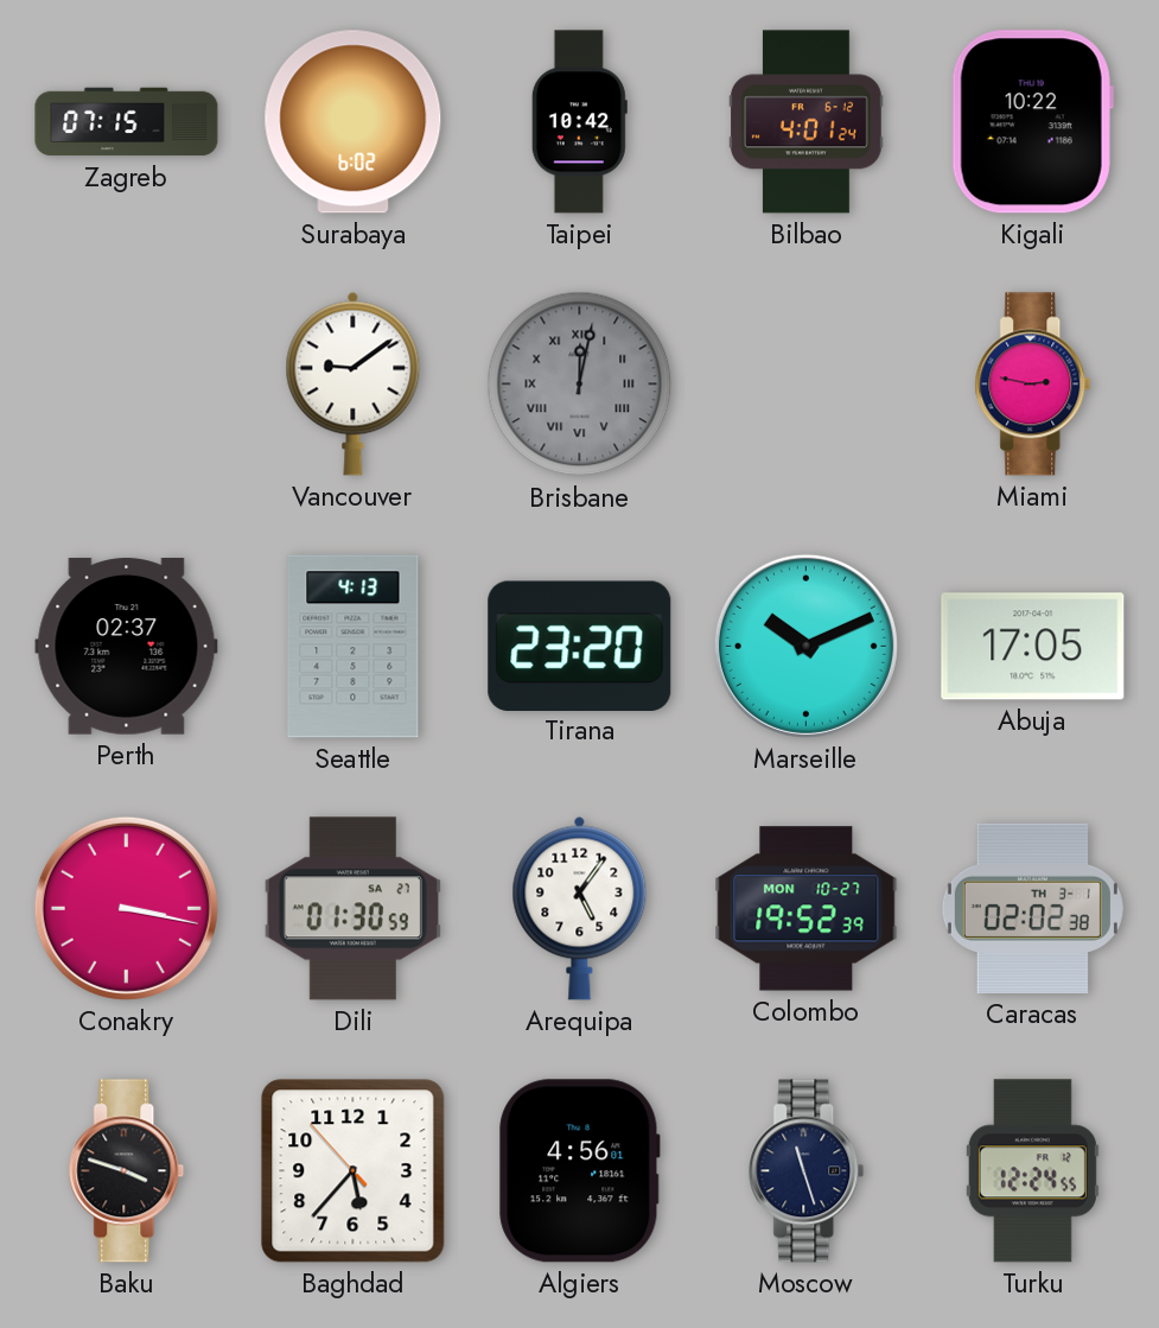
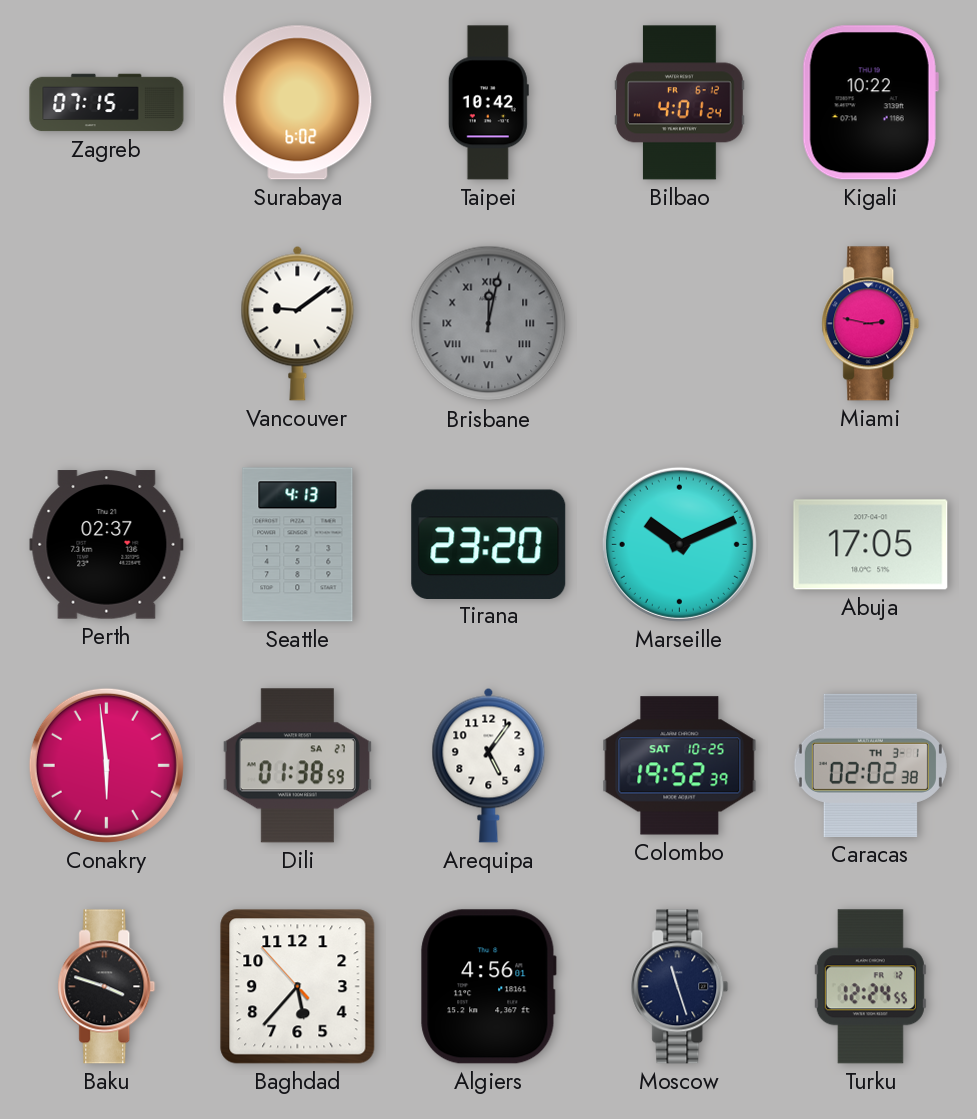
Conakry: 3:17 -> 5:59
Dili: 01:30 -> 01:38
Colombo date: MON 10-27 -> SAT 10-25
